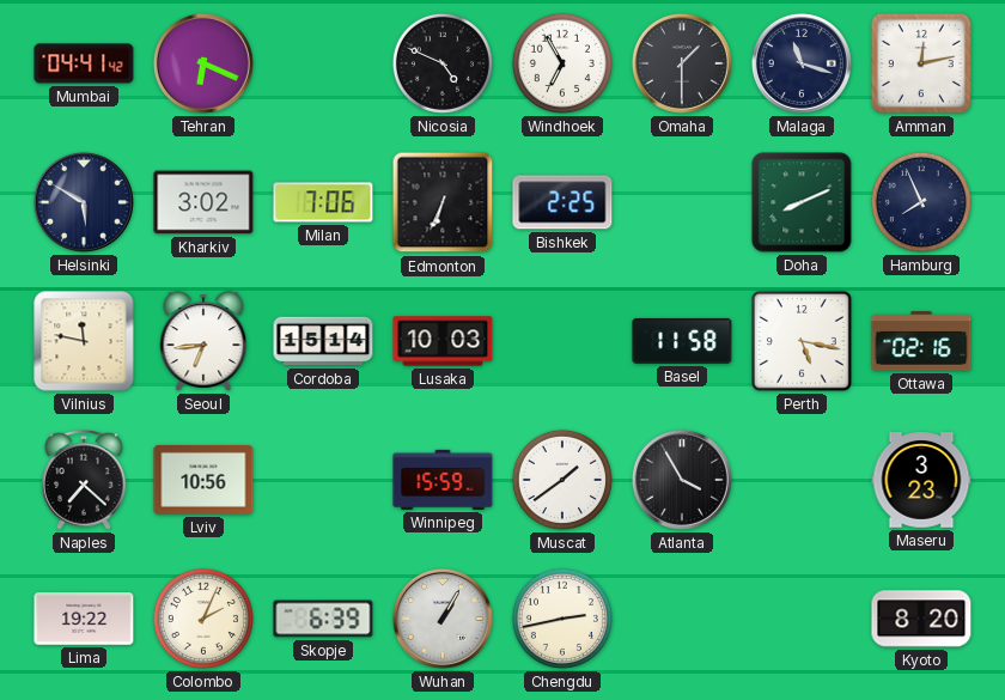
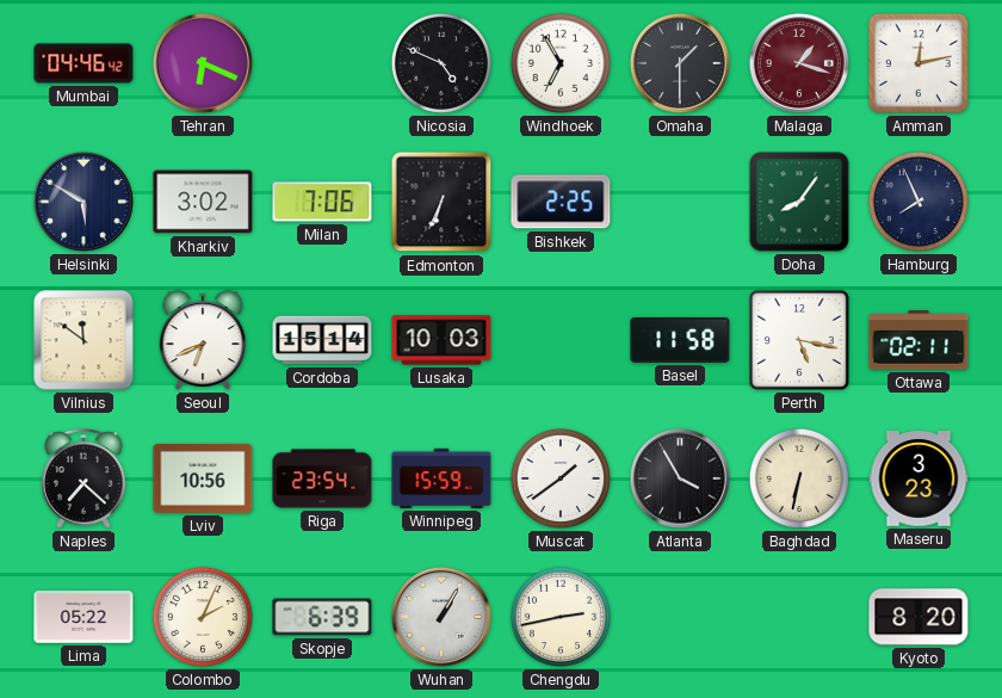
Mumbai: 04:41 -> 04:46
Malaga: 11:18 -> 1:18
Malaga dial: navy -> burgundy
Doha: 8:11 -> 8:06
Vilnius: 11:47 -> 11:51
Seoul: 6:44 -> 6:41
Ottawa: 02:16 -> 02:11
Riga: none -> 23:54
Baghdad: none -> 6:32
Lima: 19:22 -> 05:22
